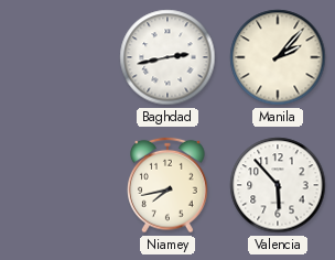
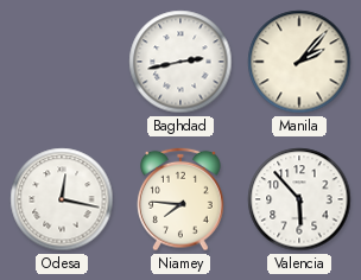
Odesa: none -> 12:17
Niamey: 7:43 -> 7:46
